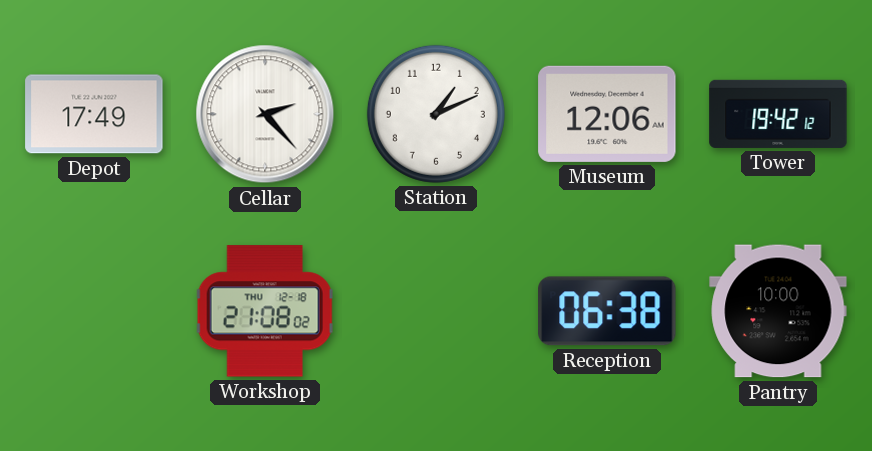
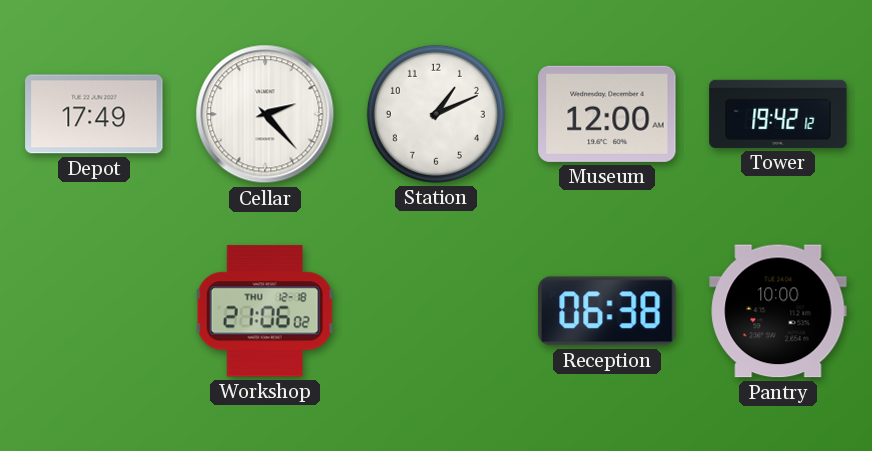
Museum: 12:06 -> 12:00
Workshop: 21:08 -> 21:06
